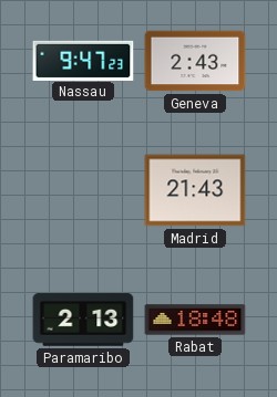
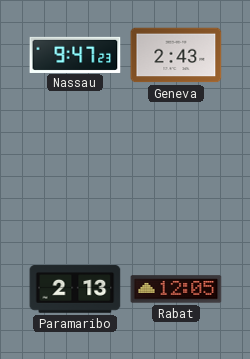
Madrid: 21:43 -> none
Rabat: 18:48 -> 12:05
